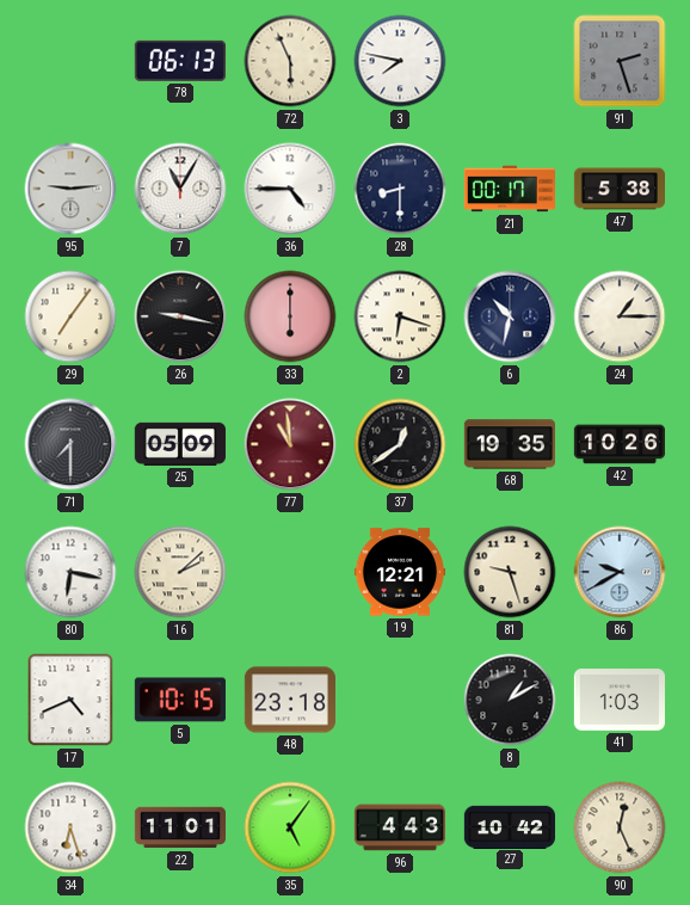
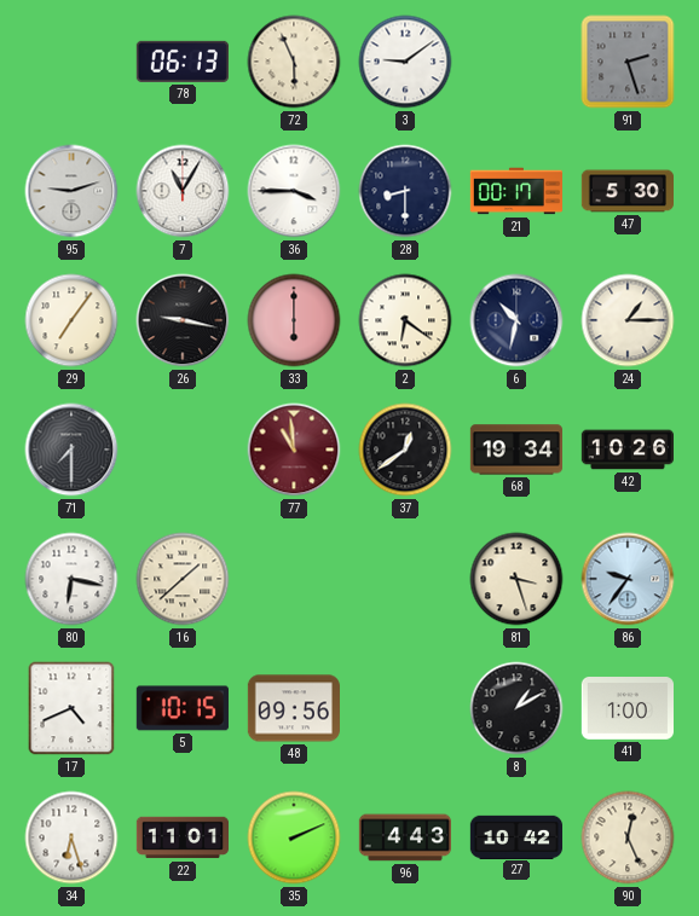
3: 7:47 -> 9:09
95: 9:14 -> 9:12
36: 4:45 -> 3:45
47: 5:38 -> 5:30
2: 6:18 -> 6:21
25: 05:09 -> none
68: 19:35 -> 19:34
16: 2:08 -> 1:38
19: 12:21 -> none
81: 9:27 -> 3:27
86: 9:40 -> 9:36
48: 23:18 -> 09:56
41: 1:03 -> 1:00
35: 5:06 -> 2:11
